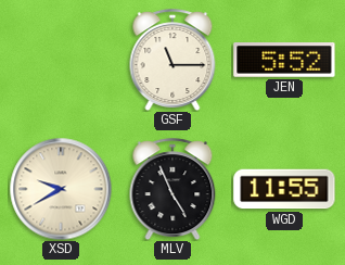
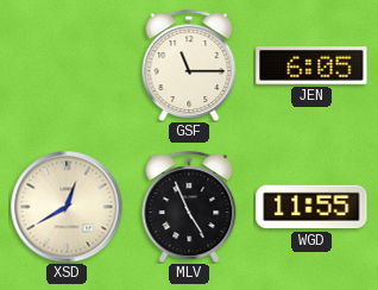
JEN: 5:52 -> 6:05
XSD: 9:40 -> 12:40
